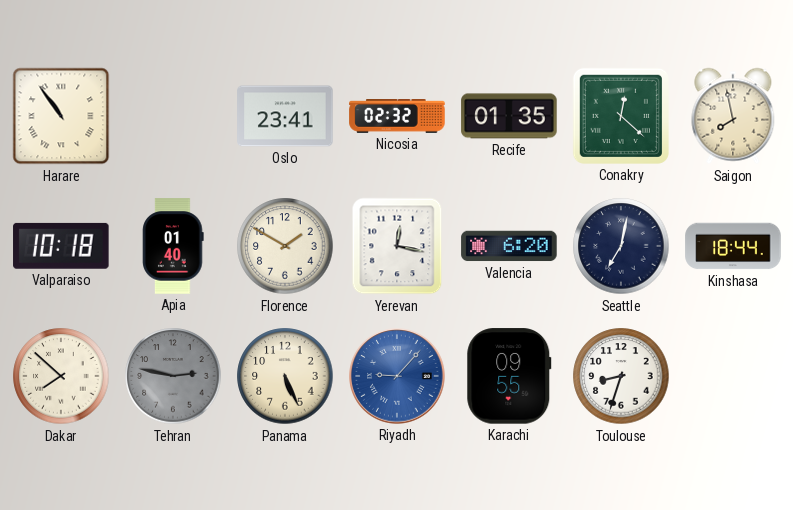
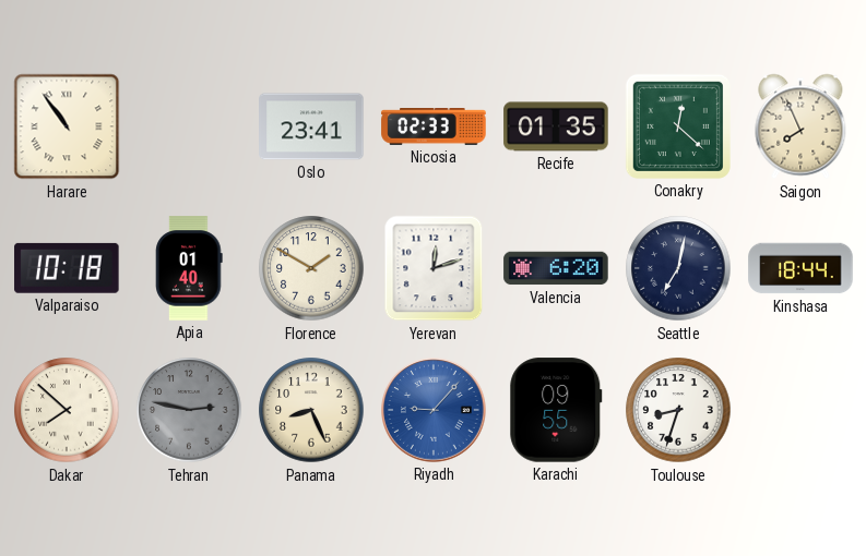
Nicosia: 02:32 -> 02:33
Saigon: 7:58 -> 7:56
Yerevan: 12:17 -> 12:12
Panama: 5:26 -> 8:26
